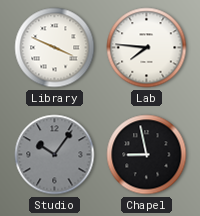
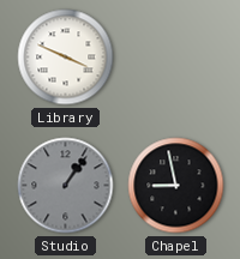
Lab: 7:46 -> none
Studio: 10:06 -> 1:06
